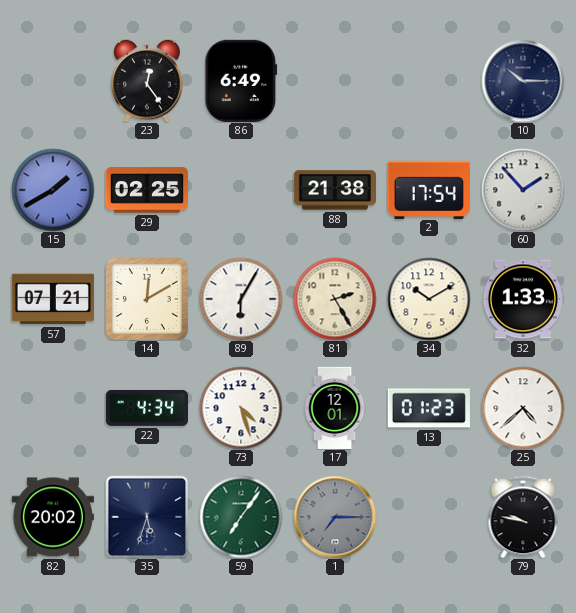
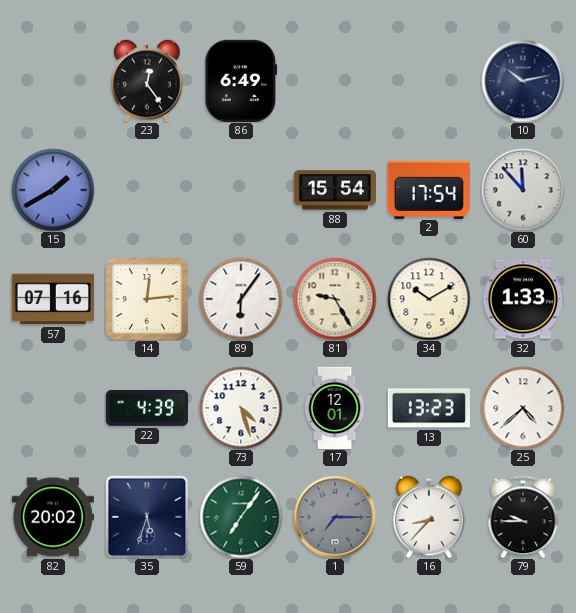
10: 10:15 -> 10:13
29: 02:25 -> none
88: 21:38 -> 15:54
60: 1:53 -> 11:53
57: 07:21 -> 07:16
14: 12:10 -> 12:14
89: 6:05 -> 6:06
81: 2:25 -> 9:25
22: 4:34 -> 4:39
13: 01:23 -> 13:23
16: none -> 8:37
79: 9:47 -> 9:45
